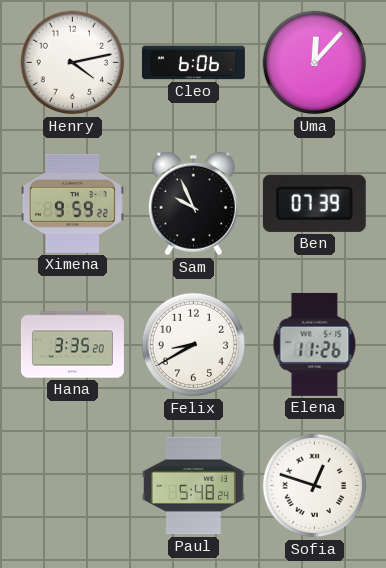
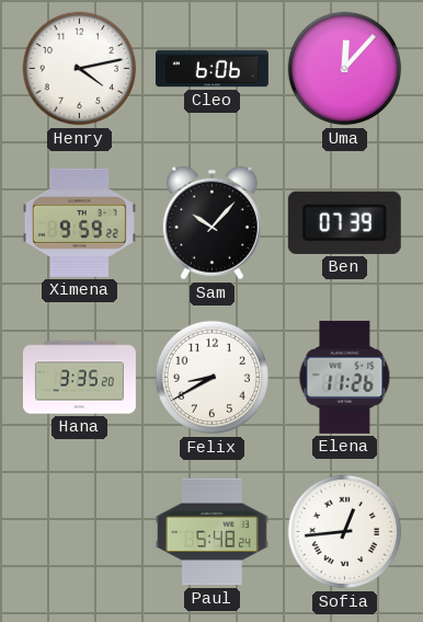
Sam: 9:56 -> 10:07
Sofia: 12:48 -> 12:44
